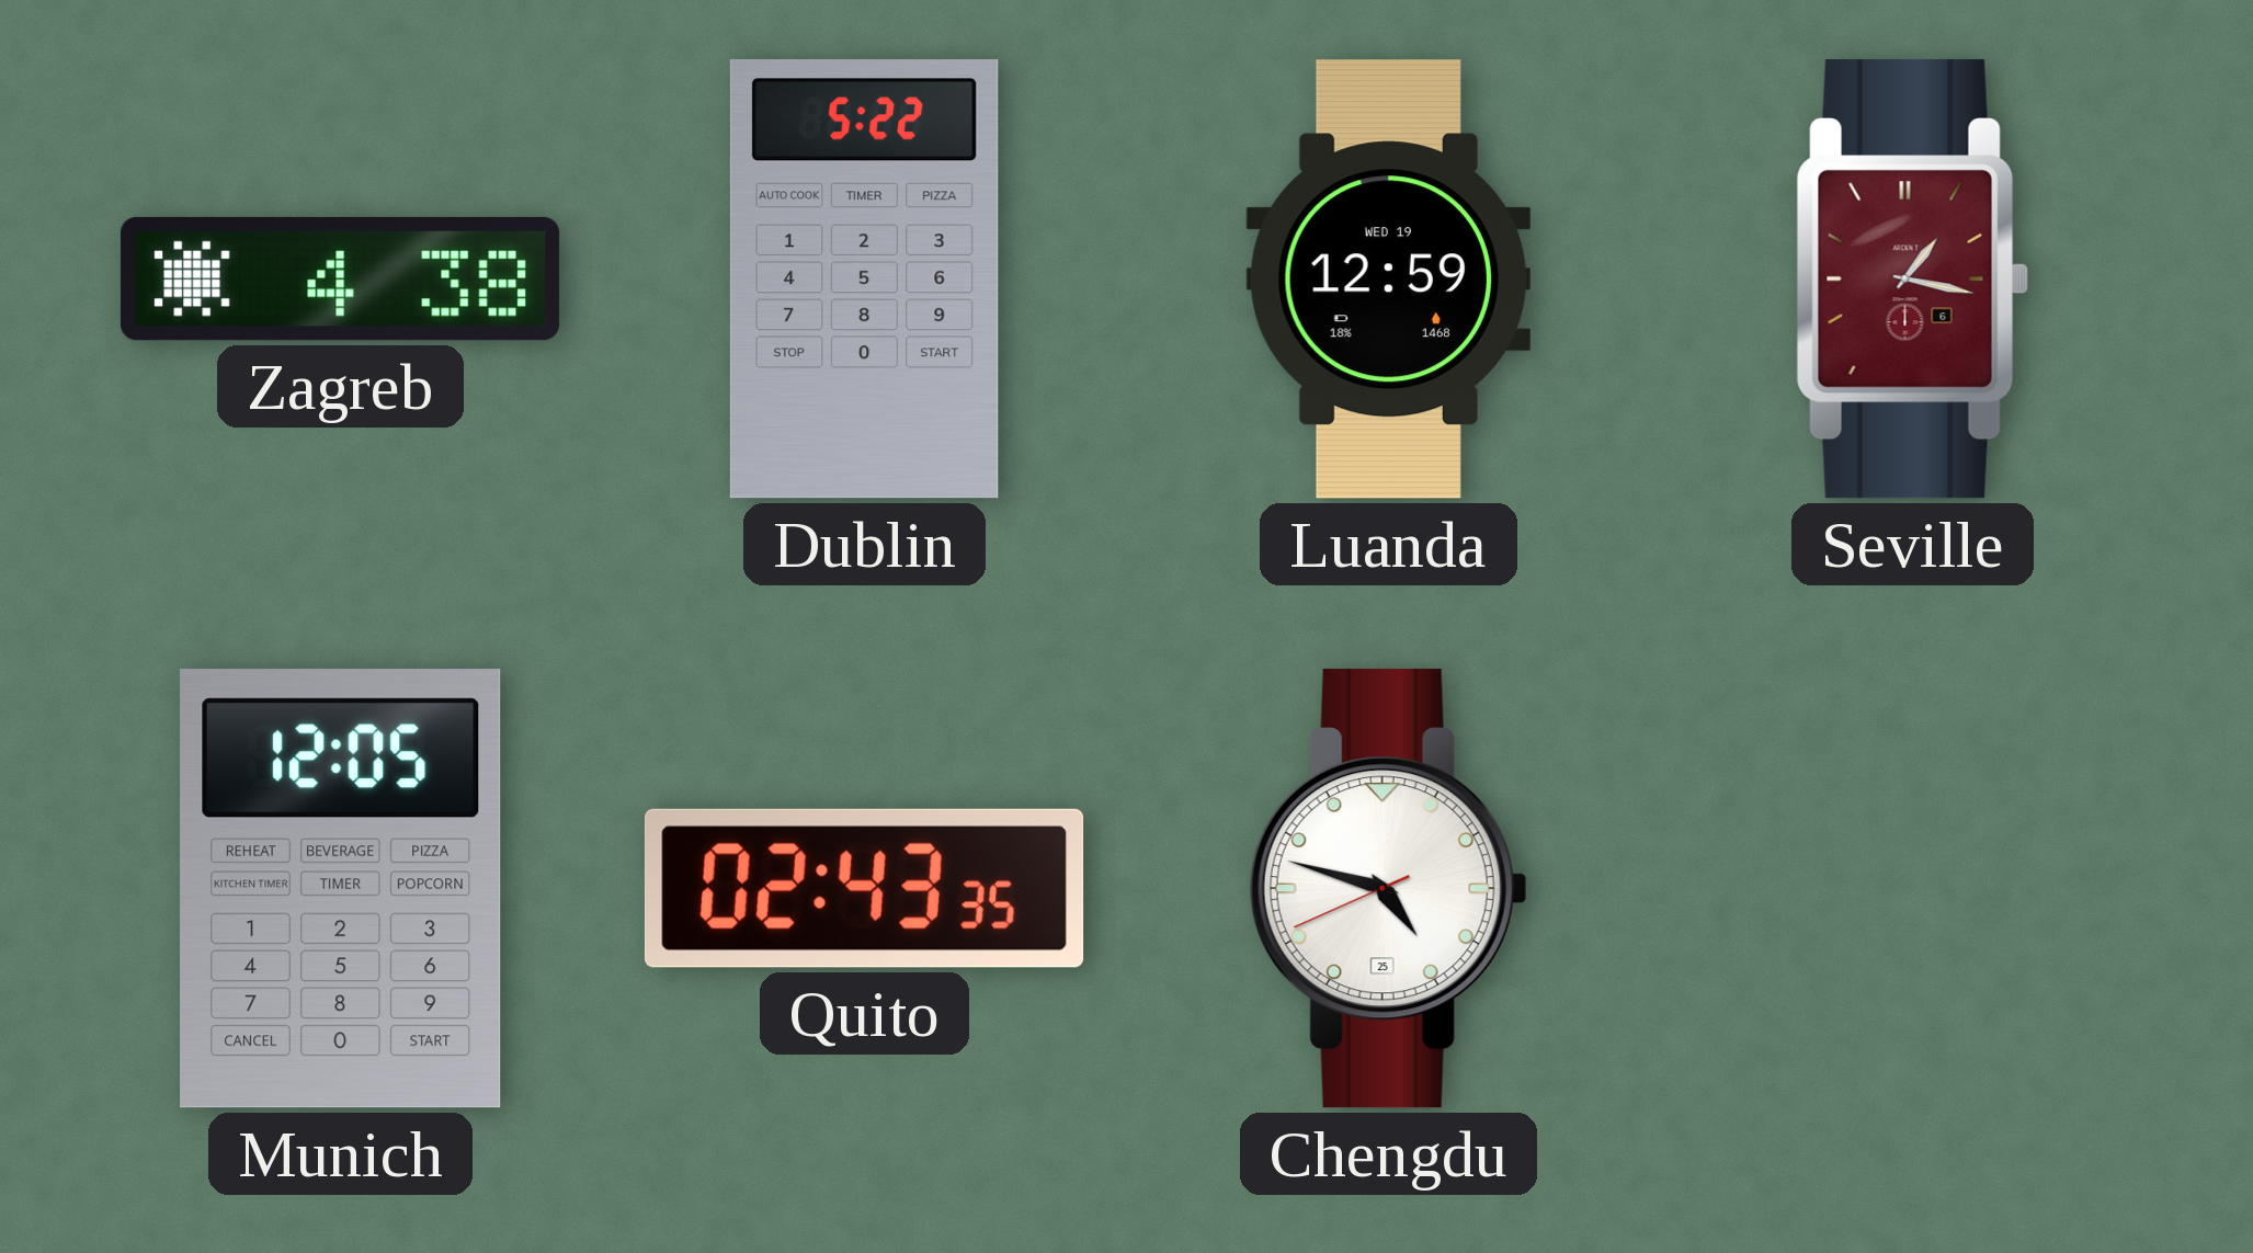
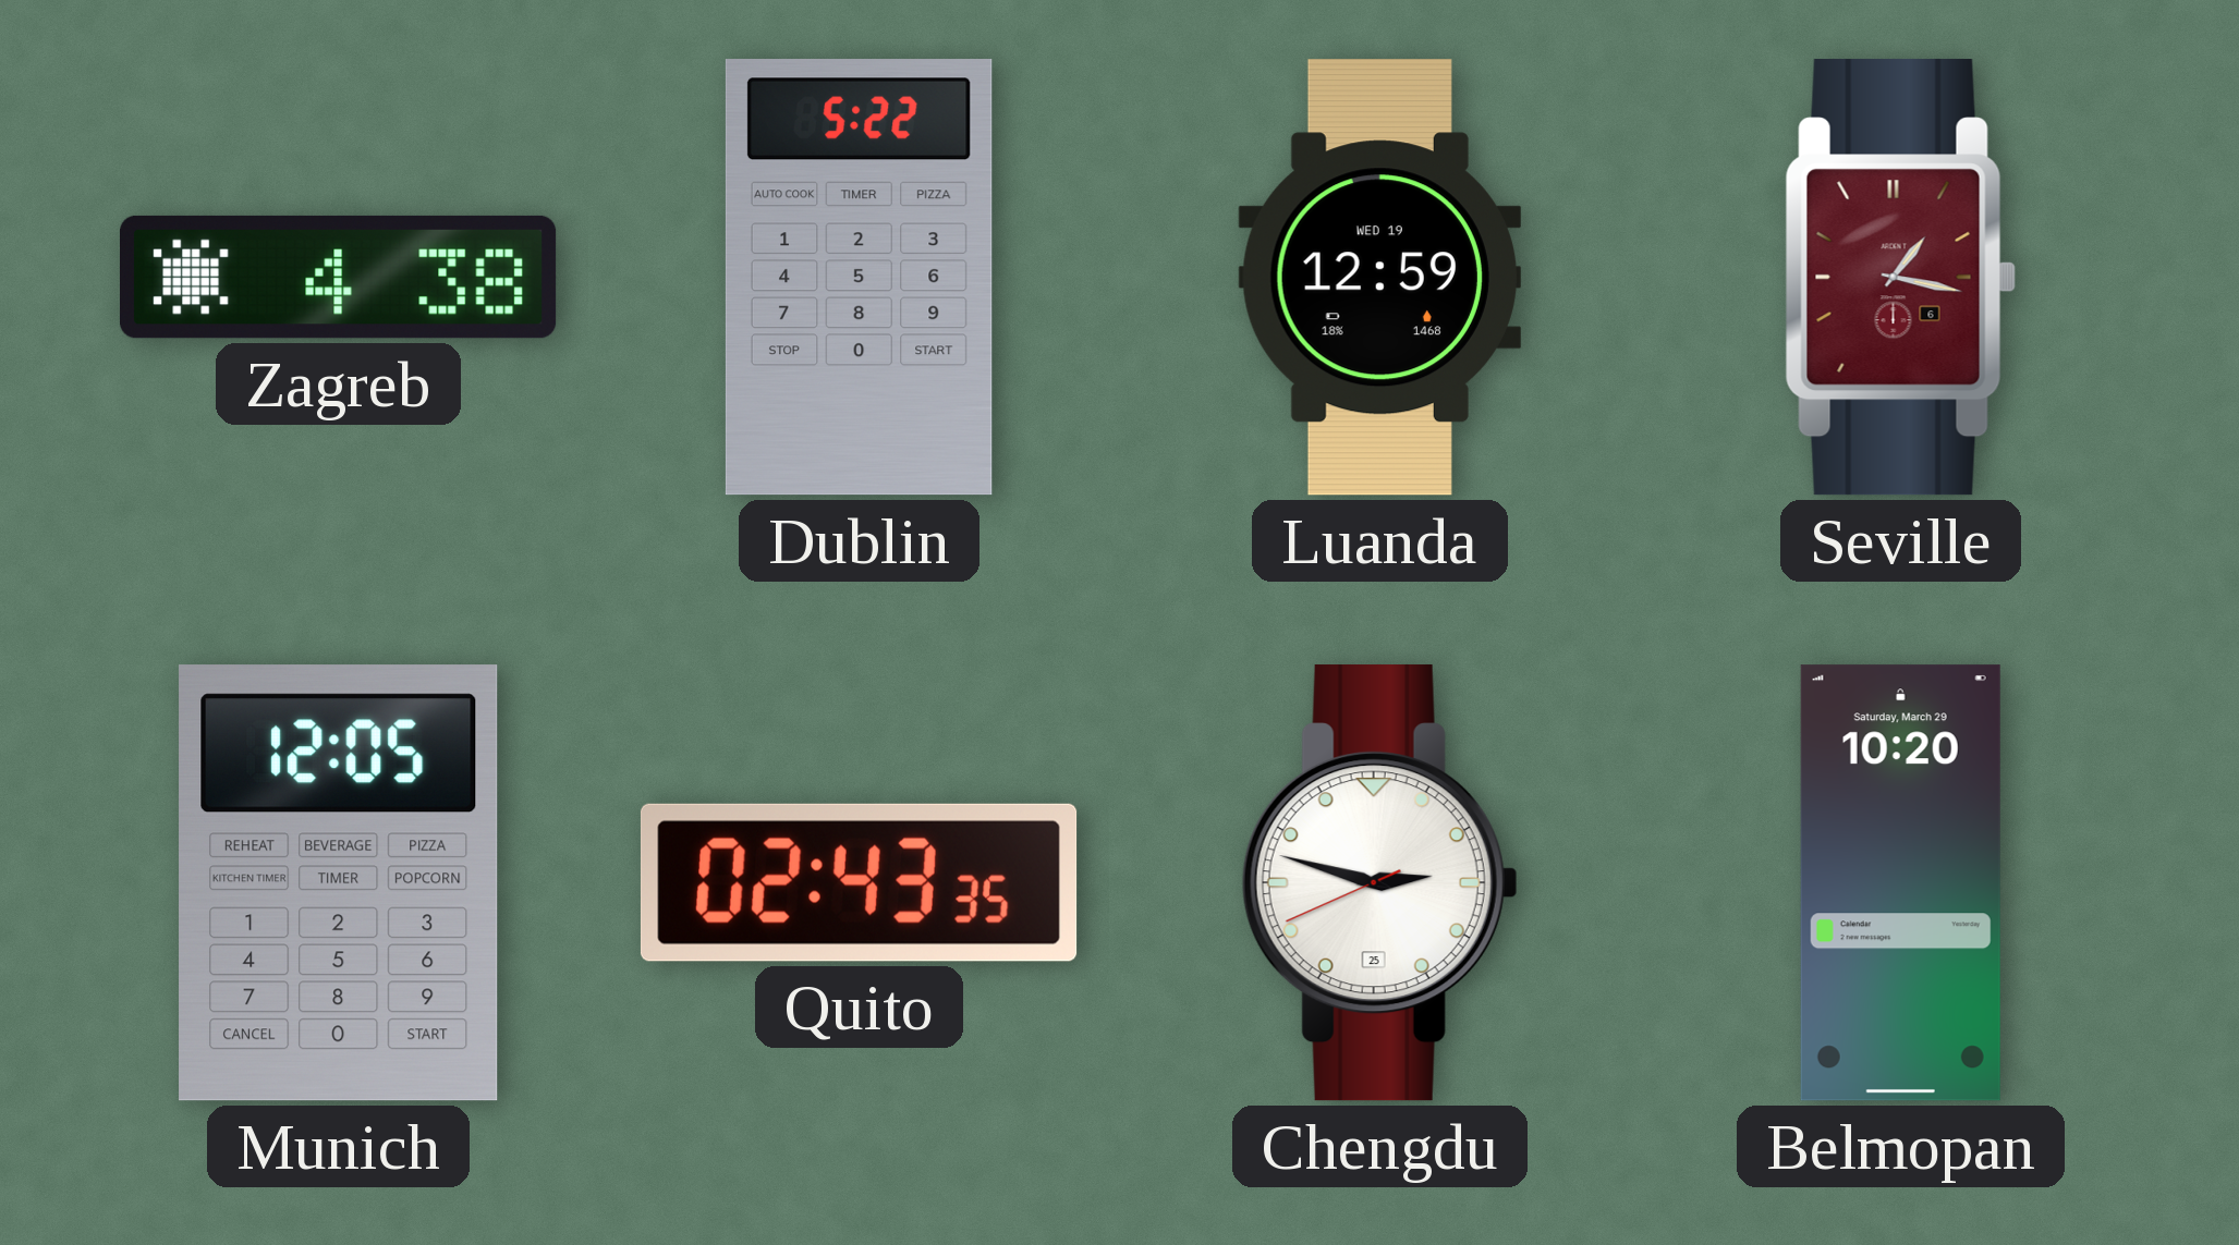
Chengdu: 4:47 -> 2:47
Belmopan: none -> 10:20
